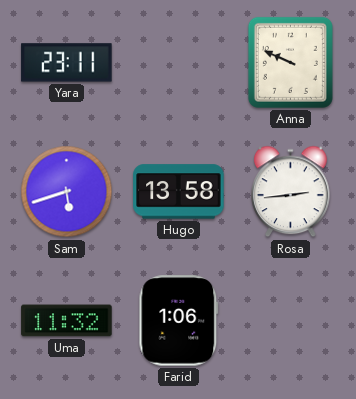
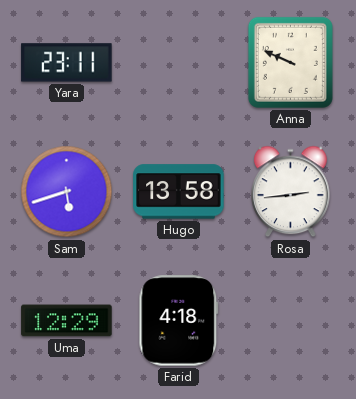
Uma: 11:32 -> 12:29
Farid: 1:06 -> 4:18
